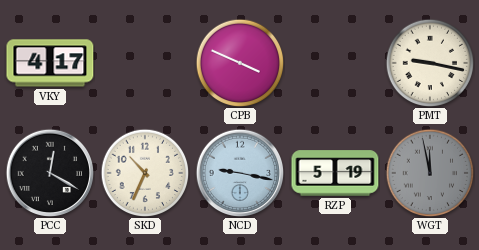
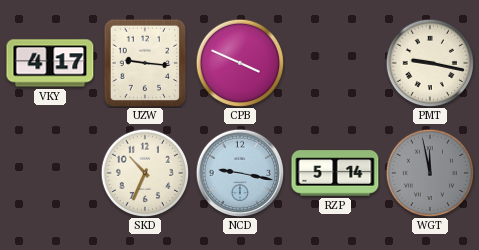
UZW: none -> 9:16
PCC: 12:20 -> none
RZP: 5:19 -> 5:14
